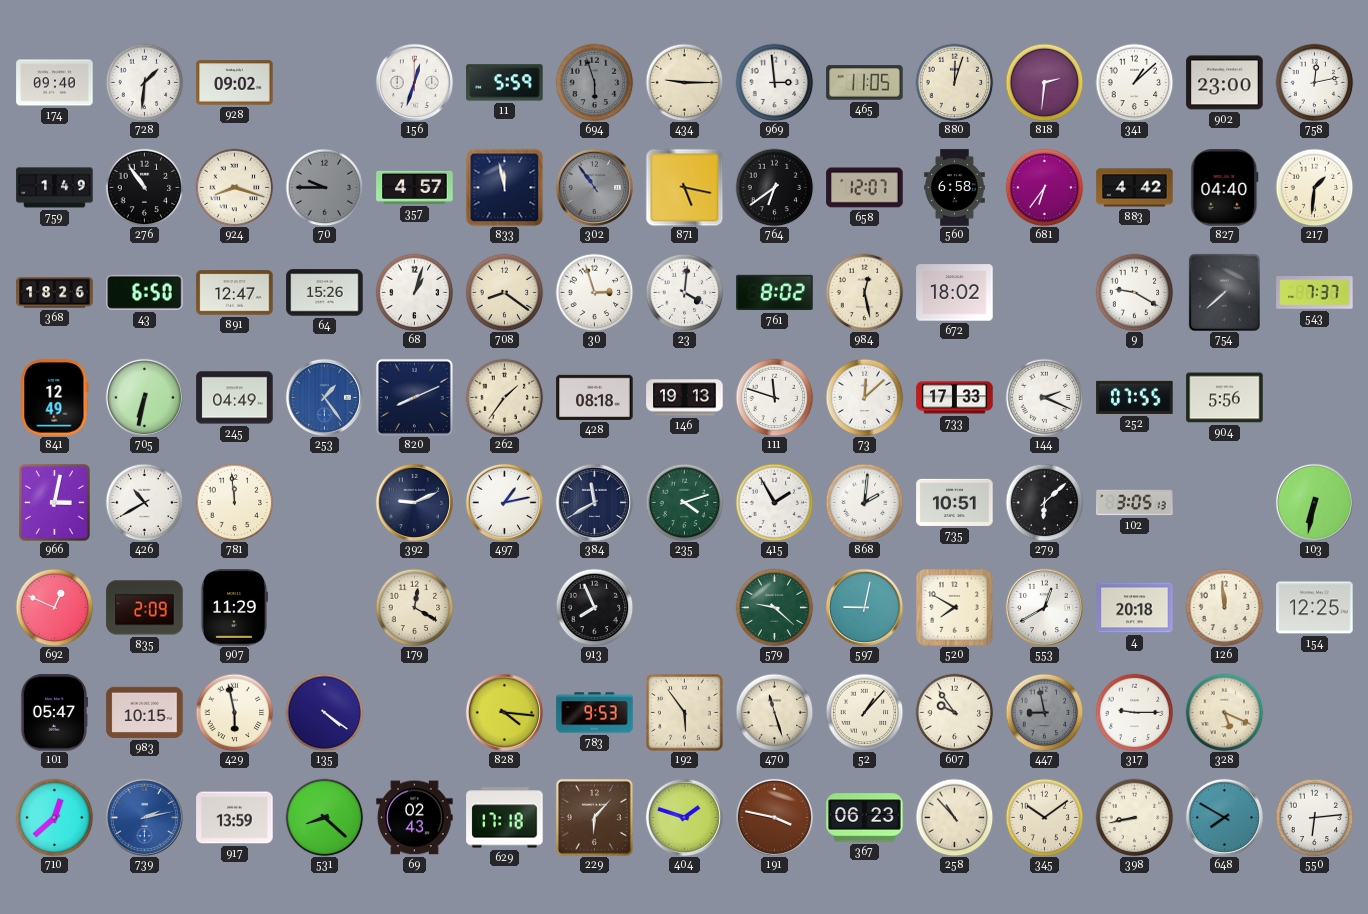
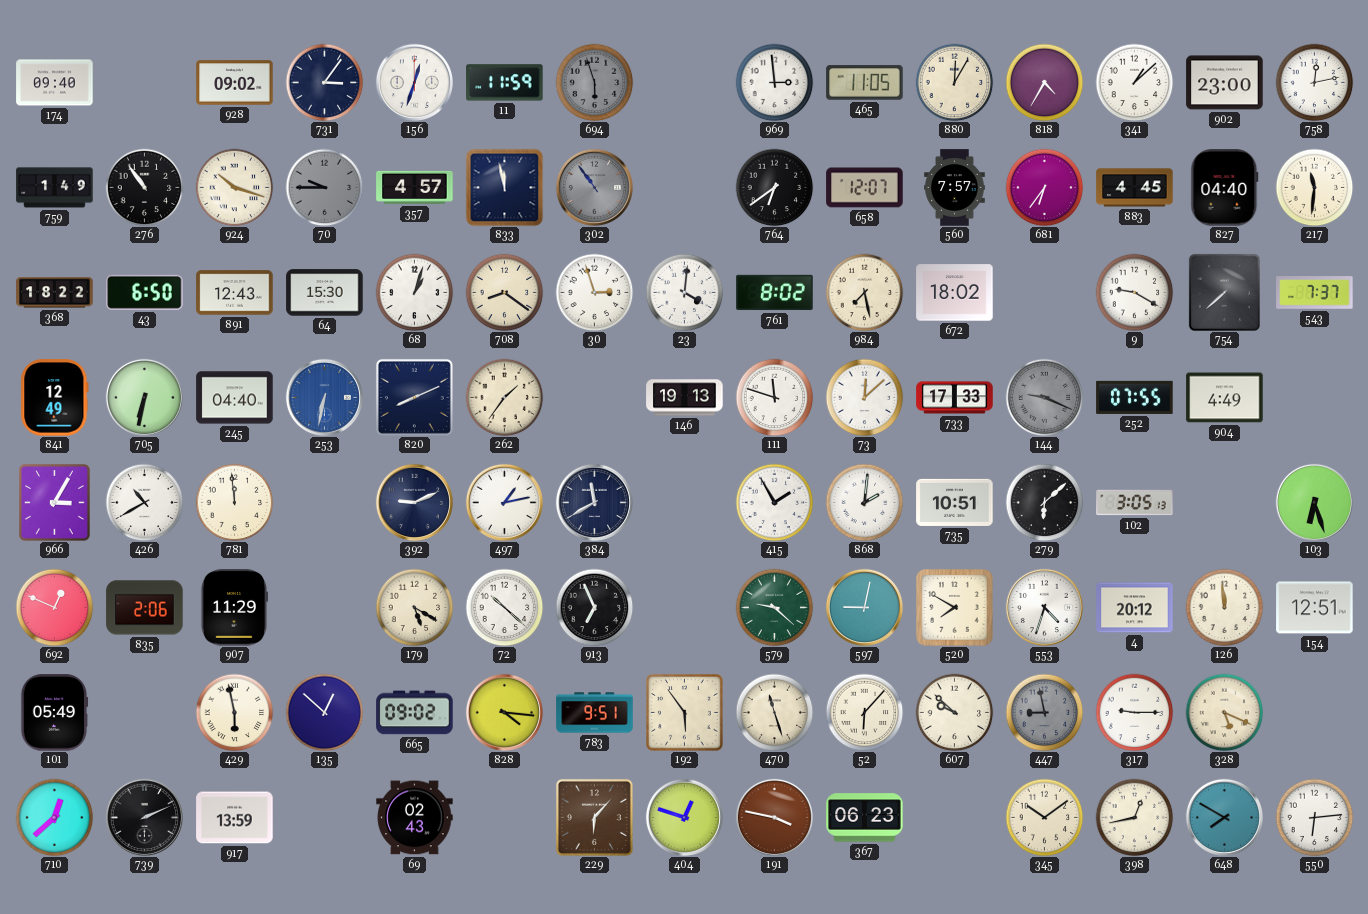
728: 1:31 -> none
731: none -> 3:06
11: 5:59 -> 11:59
434: 9:15 -> none
880: 12:03 -> 12:05
818: 2:31 -> 4:35
924: 8:18 -> 10:18
871: 5:17 -> none
560: 6:58 -> 7:57
883: 4:42 -> 4:45
217: 1:31 -> 11:31
368: 18:26 -> 18:22
891: 12:47 -> 12:43
64: 15:26 -> 15:30
984: 12:28 -> 7:28
245: 04:49 -> 04:40
253: 1:24 -> 6:32
428: 08:18 -> none
144: 2:19 -> 9:19
144 dial: white -> grey
904: 5:56 -> 4:49
966: 3:02 -> 3:05
235: 4:12 -> none
103: 6:32 -> 6:27
835: 2:09 -> 2:06
179: 12:20 -> 5:20
72: none -> 10:22
913: 7:56 -> 6:56
553: 12:40 -> 4:33
4: 20:18 -> 20:12
154: 12:25 -> 12:51
101: 05:47 -> 05:49
983: 10:15 -> none
135: 4:21 -> 12:52
665: none -> 09:02
783: 9:53 -> 9:51
52: 1:07 -> 6:07
607: 9:54 -> 9:52
739: 2:13 -> 2:11
739 dial: blue -> black
531: 8:22 -> none
629: 17:18 -> none
404: 1:48 -> 12:48
258: 10:53 -> none
398: 8:43 -> 12:43
